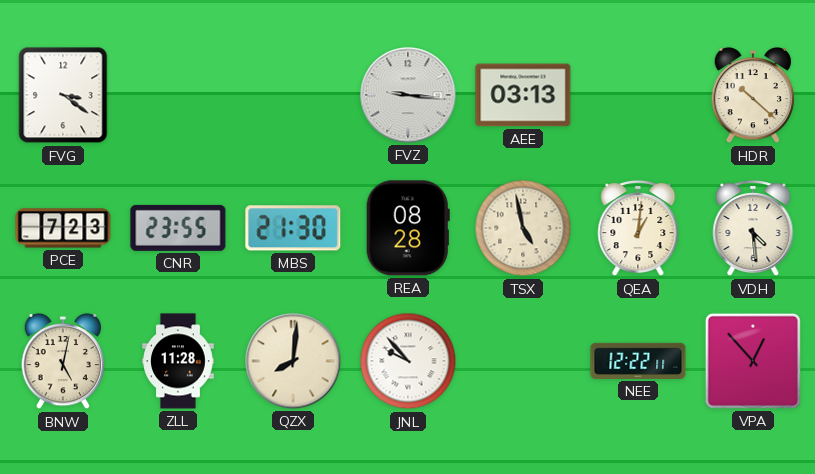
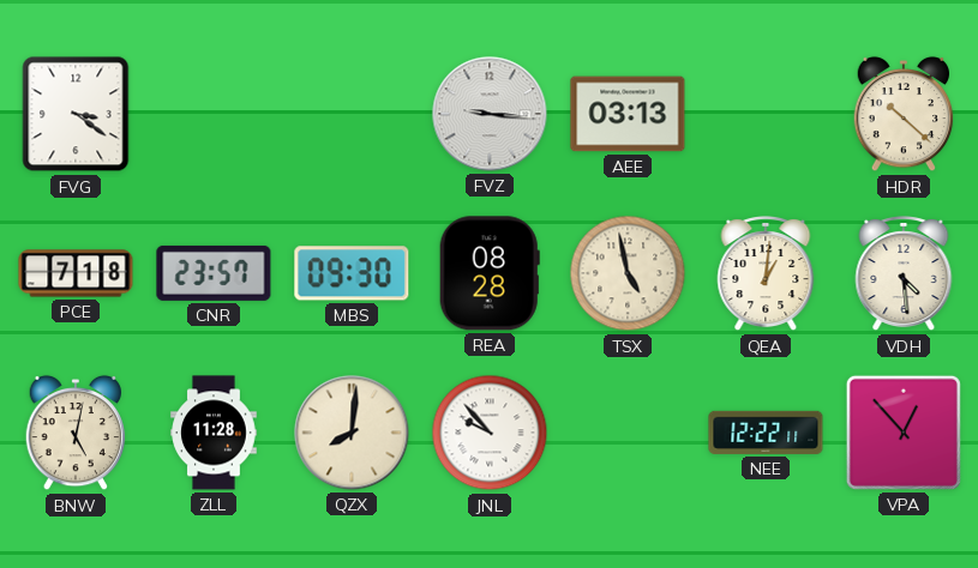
PCE: 7:23 -> 7:18
CNR: 23:55 -> 23:57
MBS: 21:30 -> 09:30
